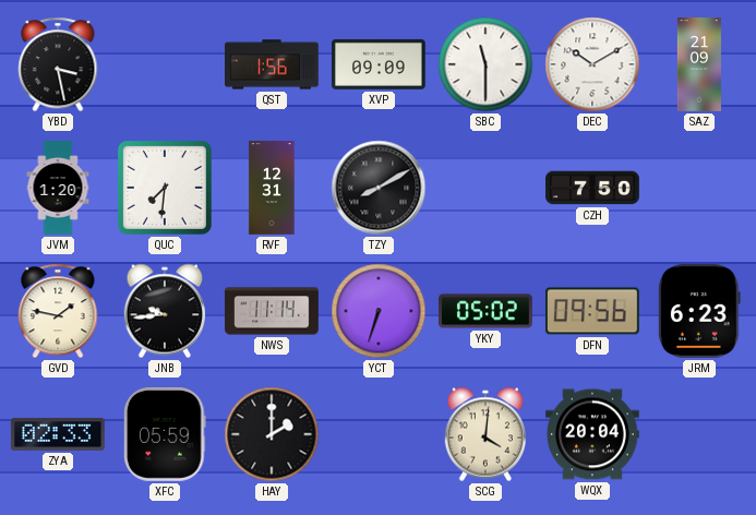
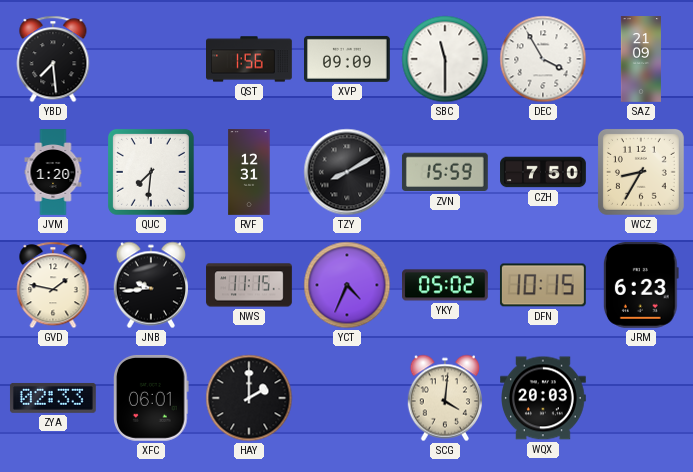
YBD: 3:28 -> 7:29
DEC: 10:10 -> 3:55
ZVN: none -> 15:59
WCZ: none -> 8:35
NWS: 11:14 -> 11:15
YCT: 6:33 -> 4:34
DFN: 09:56 -> 10:15
XFC: 05:59 -> 06:01
WQX: 20:04 -> 20:03
